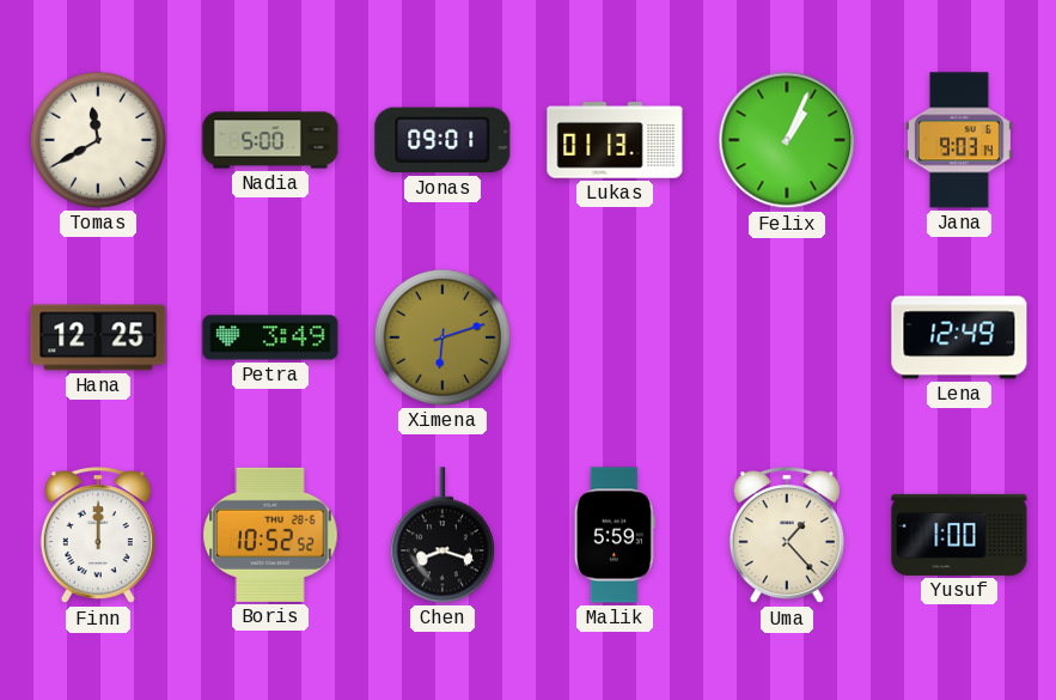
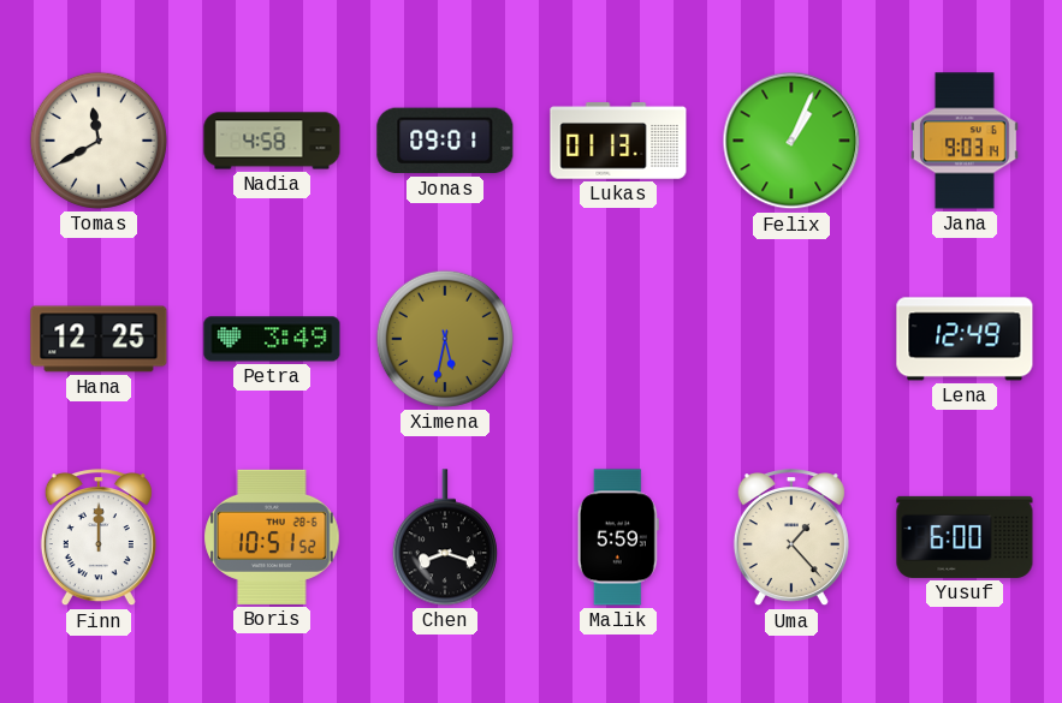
Nadia: 5:00 -> 4:58
Ximena: 6:12 -> 5:32
Boris: 10:52 -> 10:51
Yusuf: 1:00 -> 6:00
